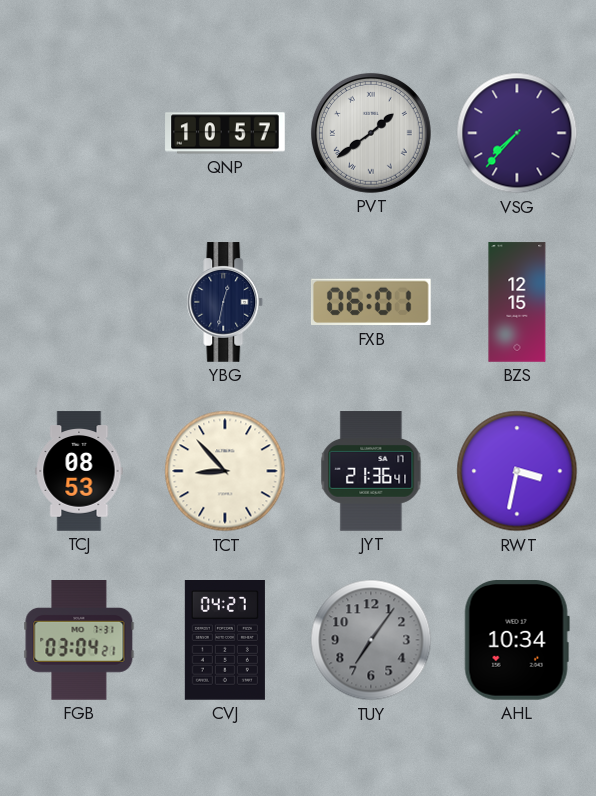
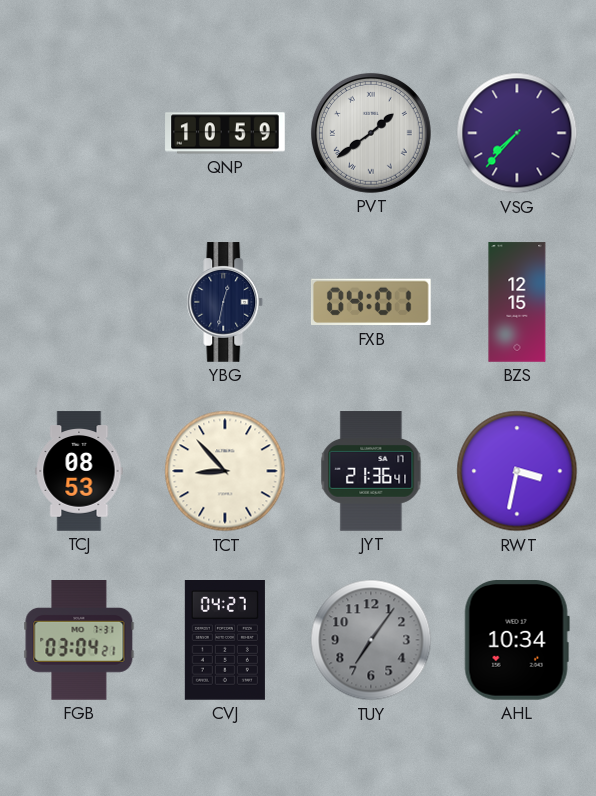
QNP: 10:57 -> 10:59
FXB: 06:01 -> 04:01
